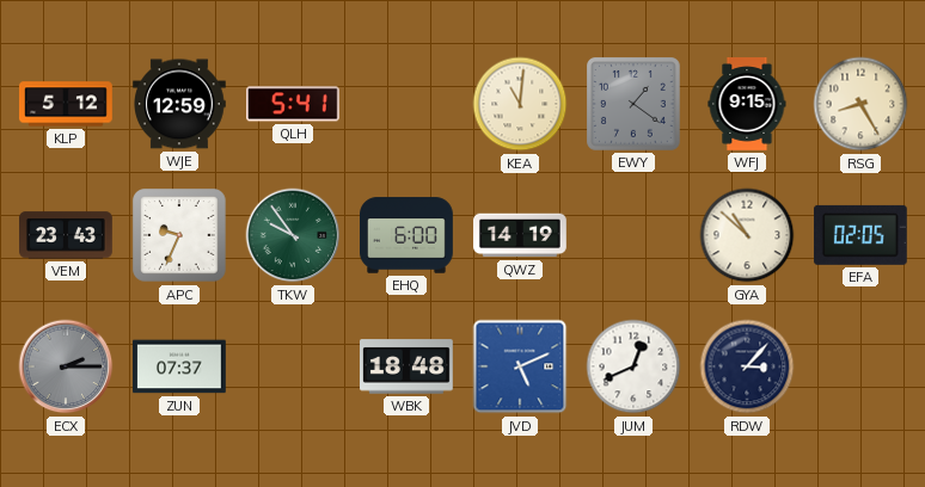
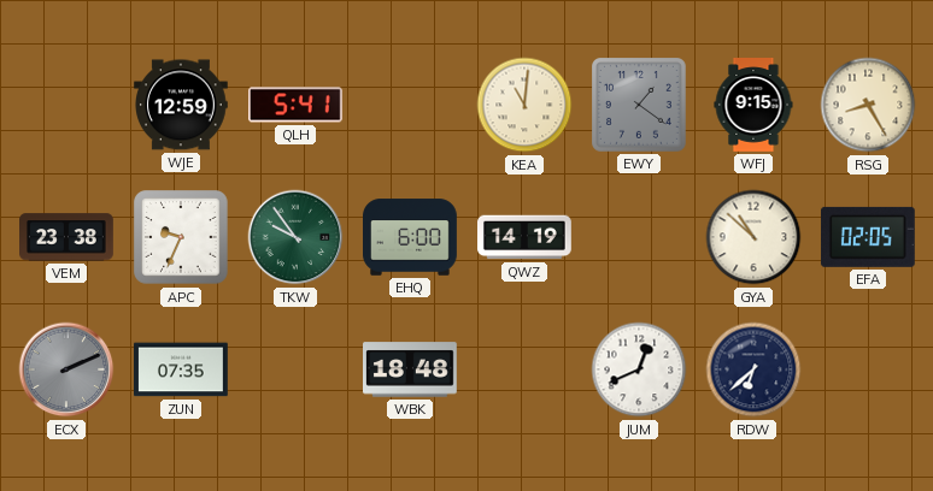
KLP: 5:12 -> none
VEM: 23:43 -> 23:38
ECX: 2:15 -> 2:11
ZUN: 07:37 -> 07:35
JVD: 5:11 -> none
RDW: 3:07 -> 6:38
